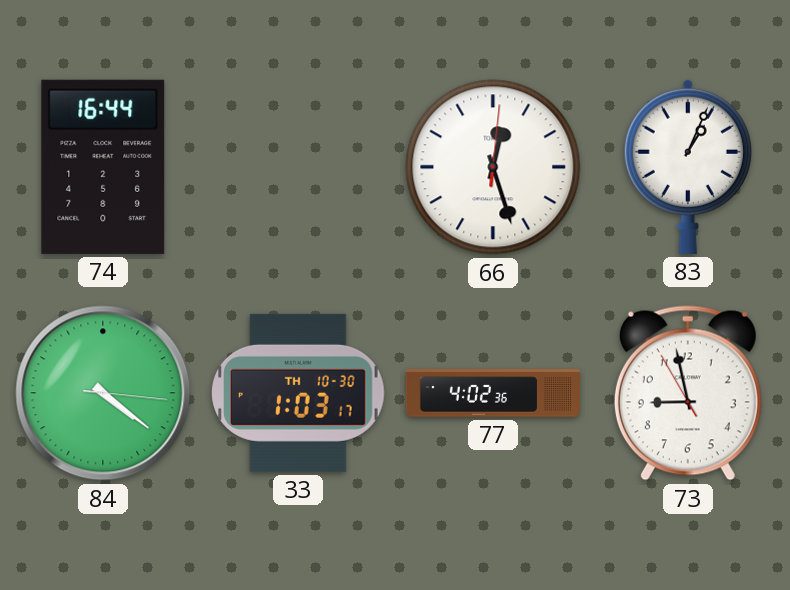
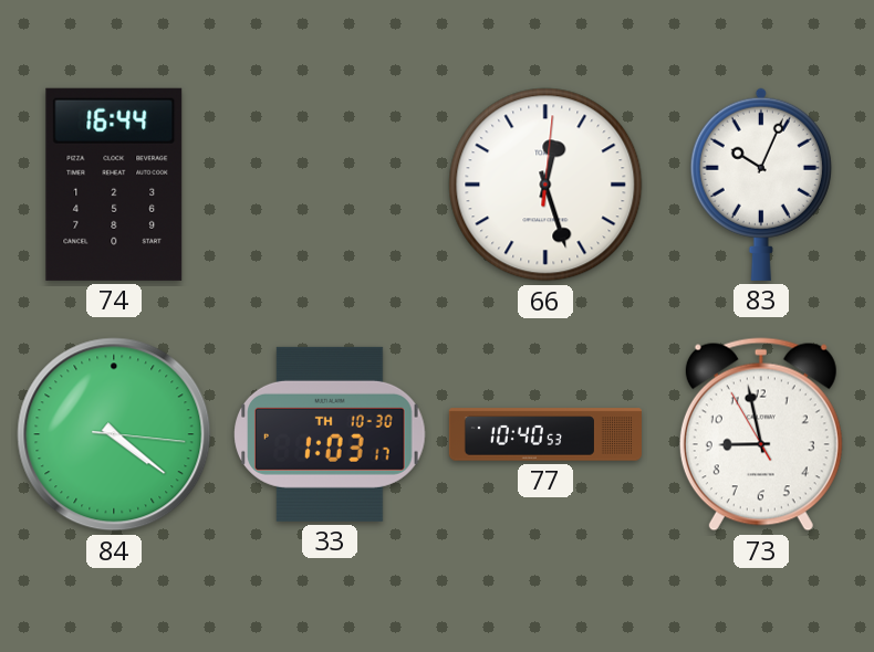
83: 1:04 -> 10:04
77: 4:02 -> 10:40
